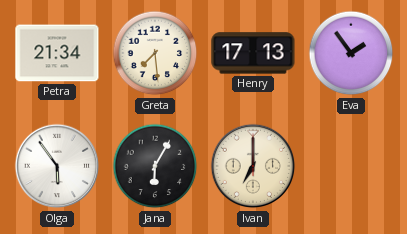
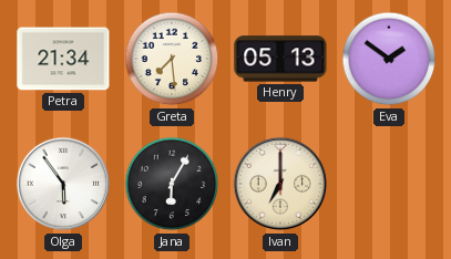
Henry: 17:13 -> 05:13
Eva: 1:54 -> 1:51
